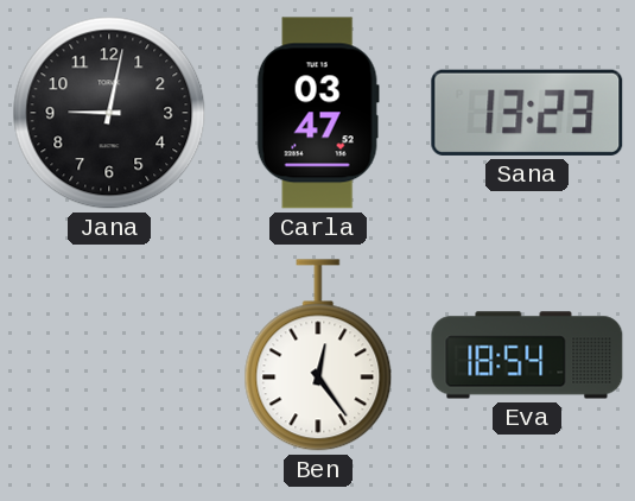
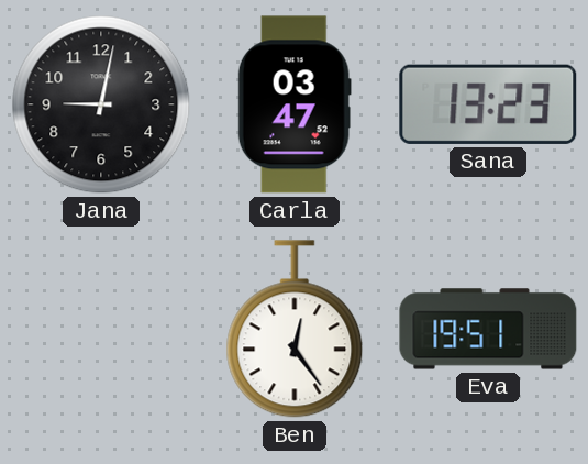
Eva: 18:54 -> 19:51
